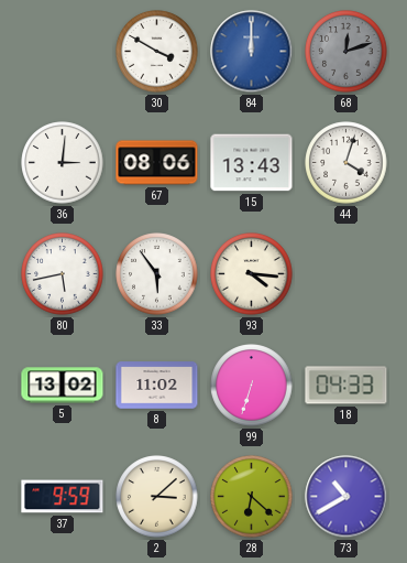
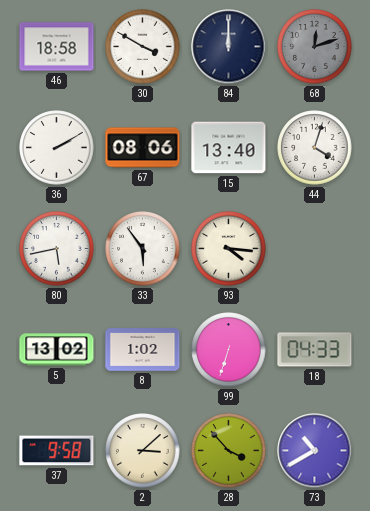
46: none -> 18:58
84 dial: blue -> navy
36: 3:01 -> 2:10
15: 13:43 -> 13:40
8: 11:02 -> 1:02
37: 9:59 -> 9:58
28: 6:22 -> 3:53
